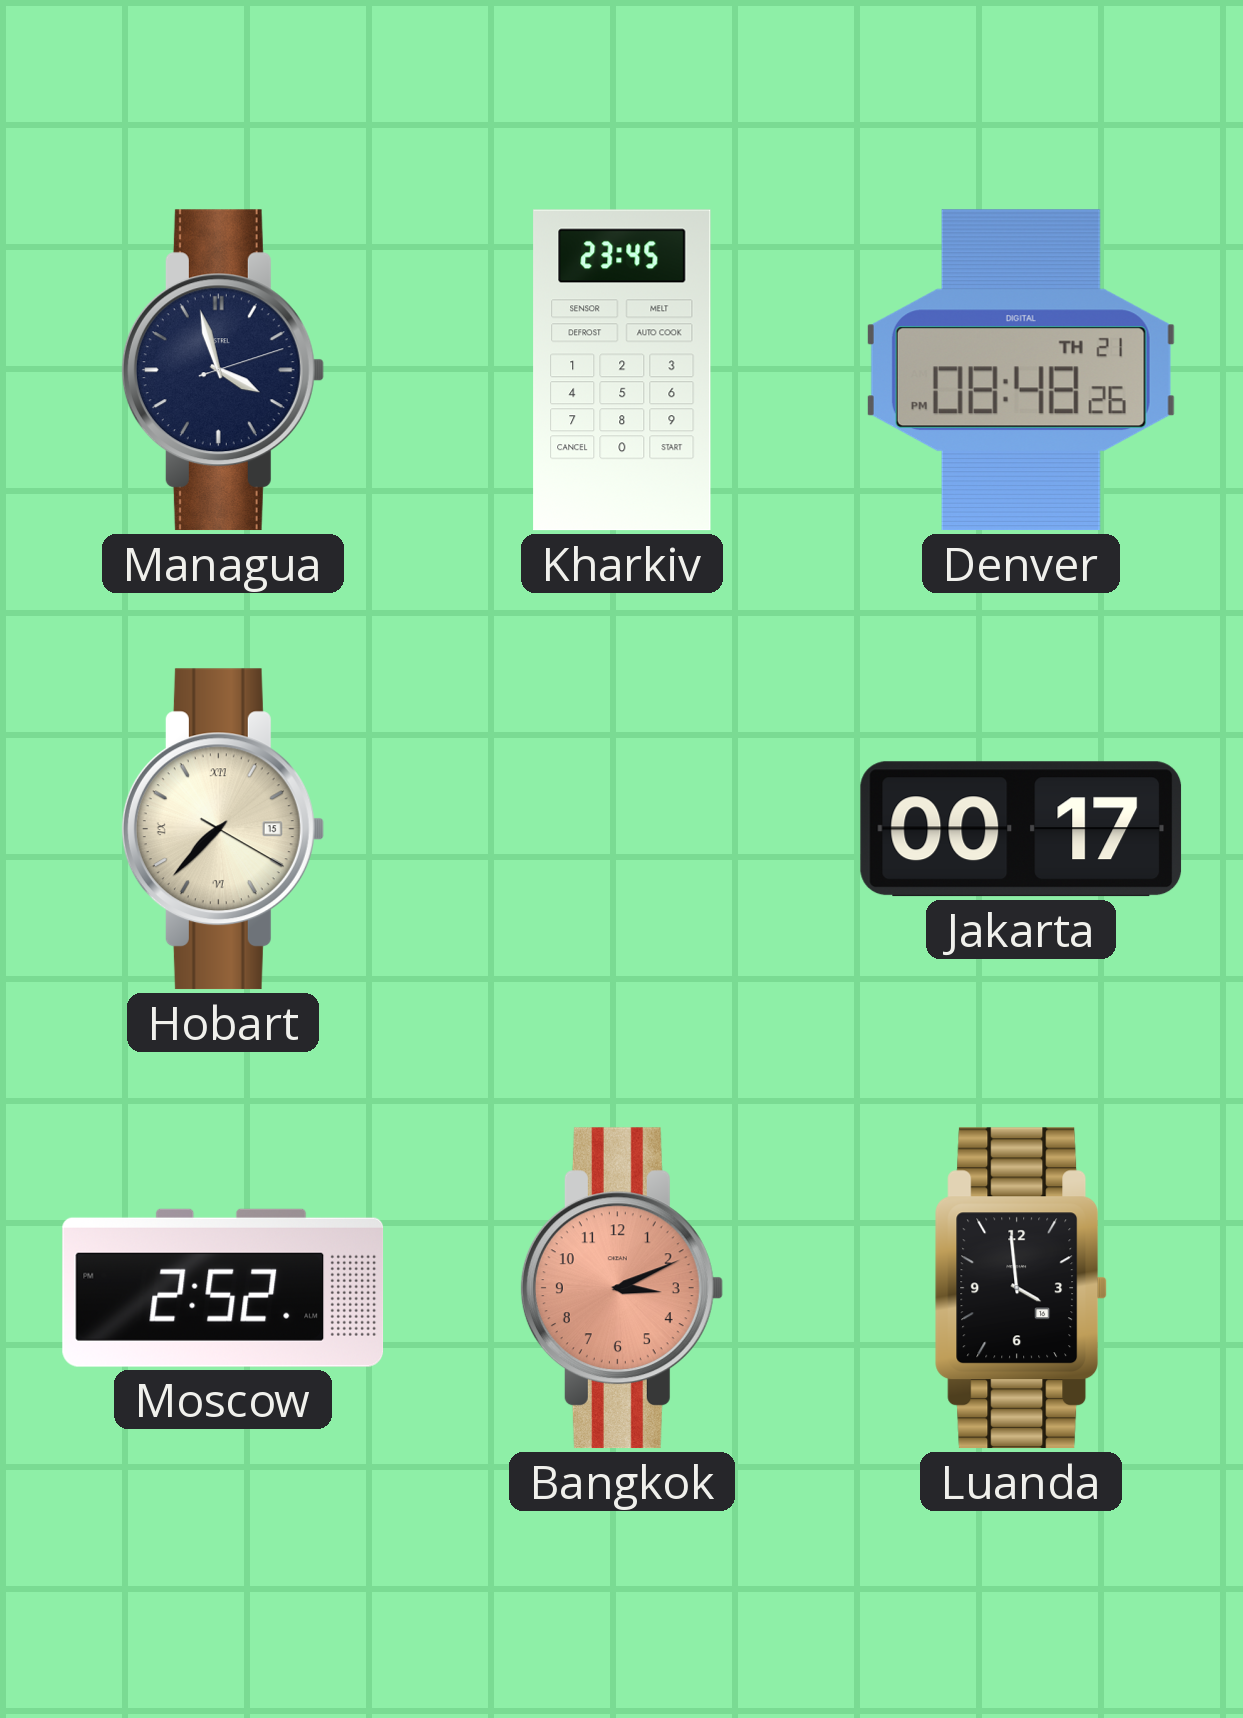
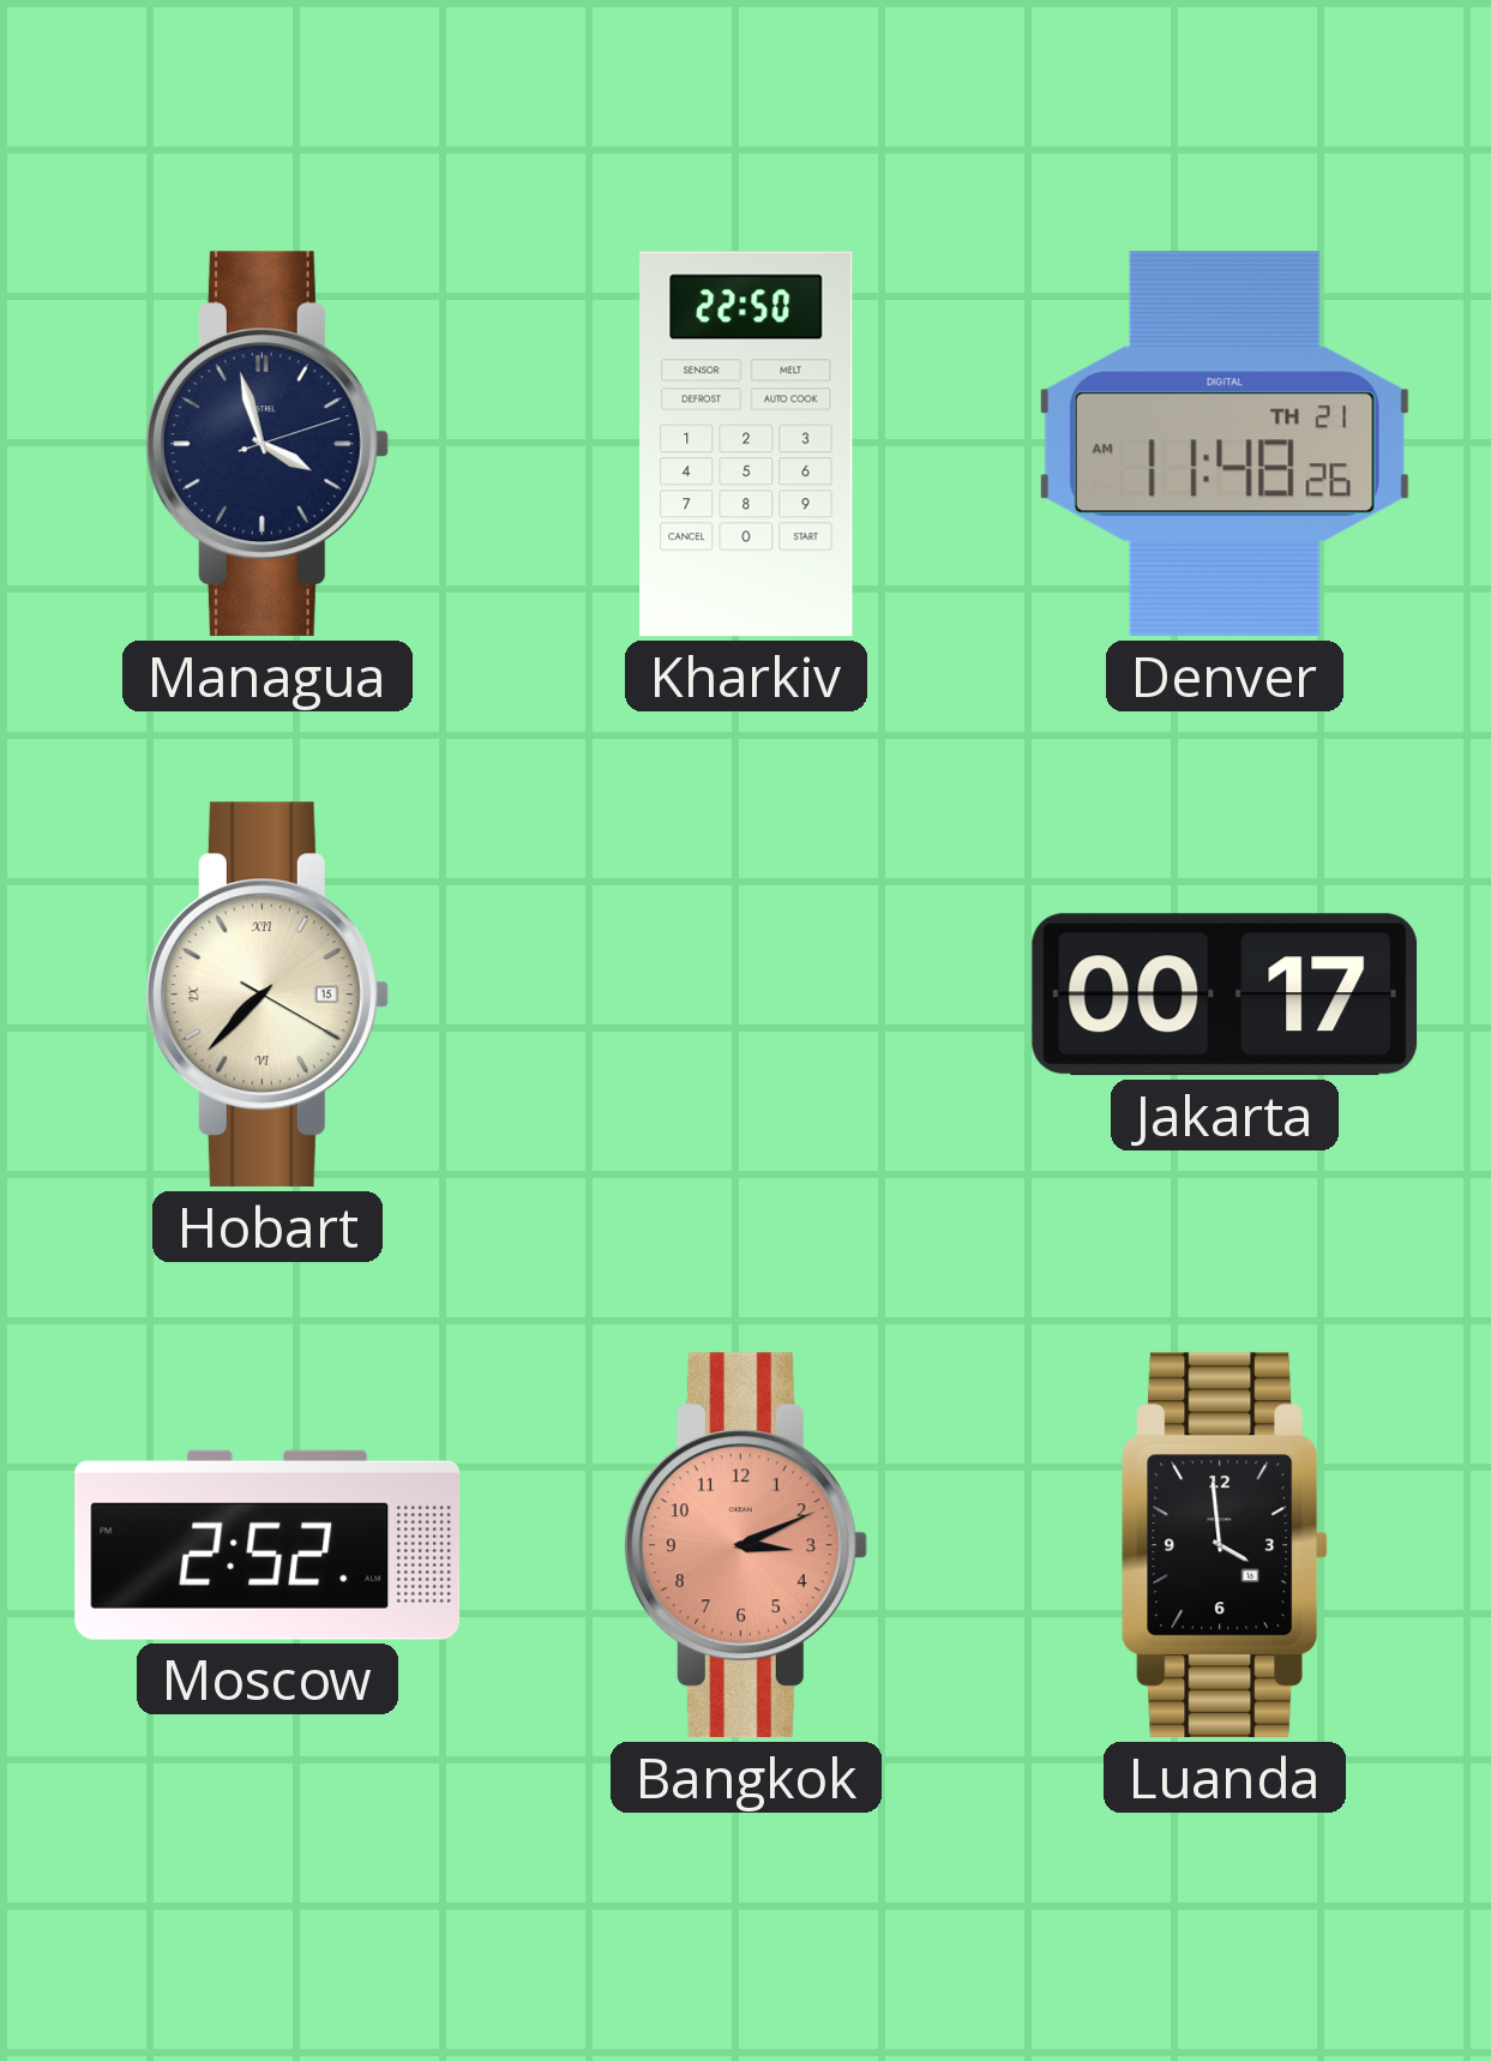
Kharkiv: 23:45 -> 22:50
Denver: 08:48 -> 11:48
